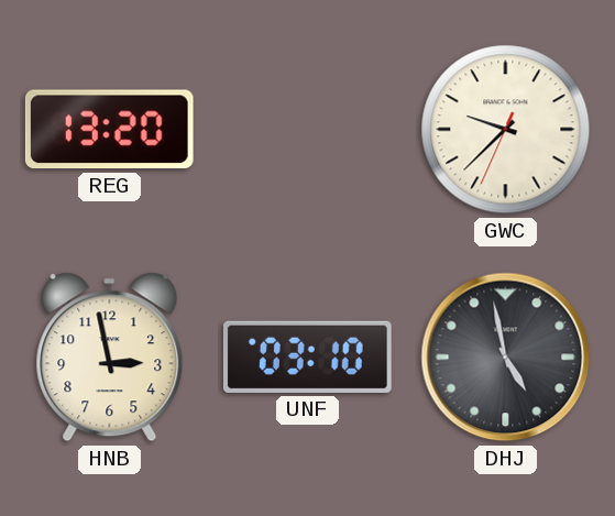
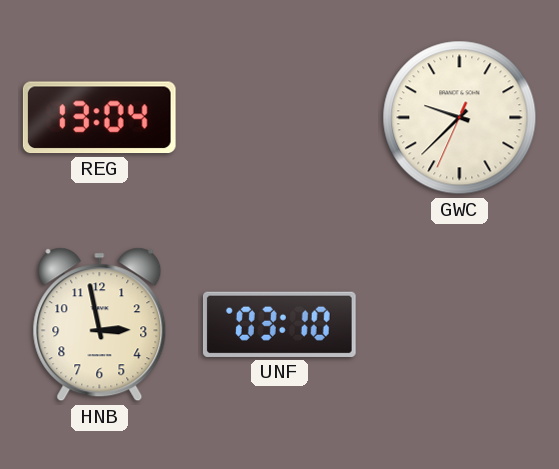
REG: 13:20 -> 13:04
DHJ: 4:58 -> none
